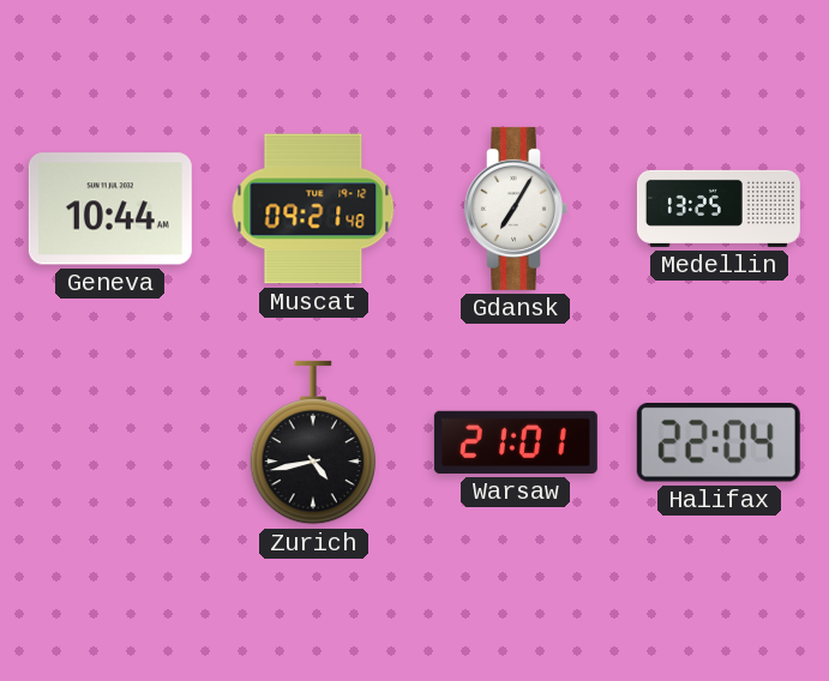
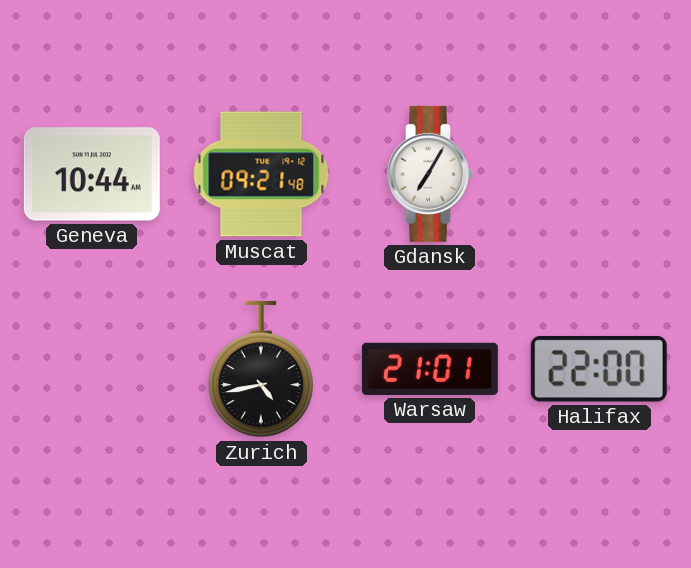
Medellin: 13:25 -> none
Halifax: 22:04 -> 22:00
